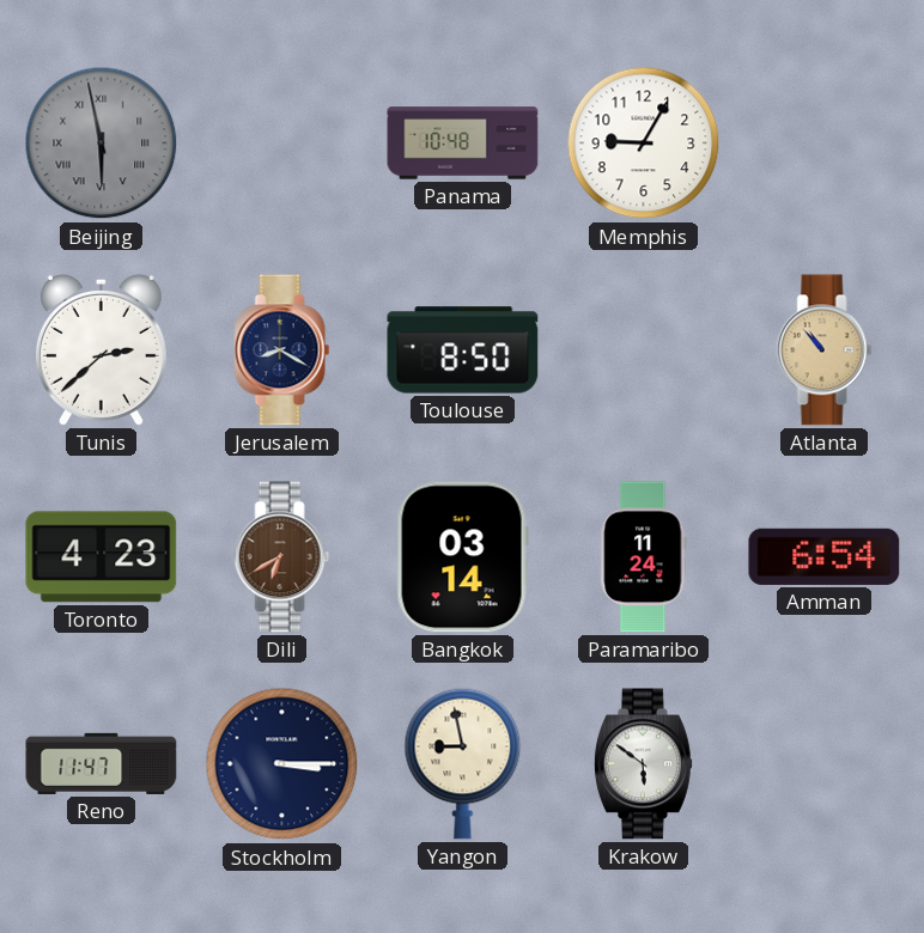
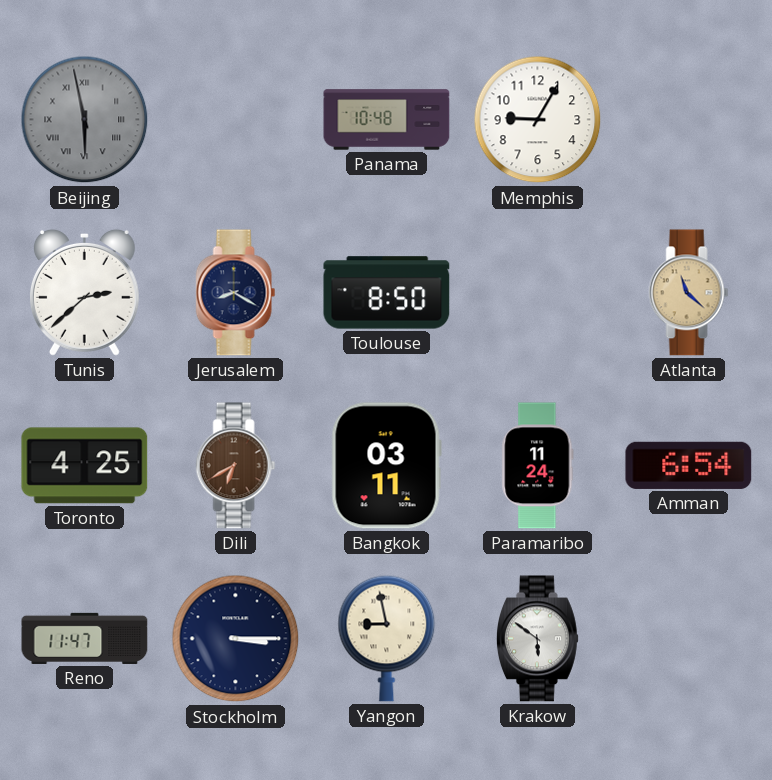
Atlanta: 10:53 -> 11:22
Toronto: 4:23 -> 4:25
Bangkok: 03:14 -> 03:11
